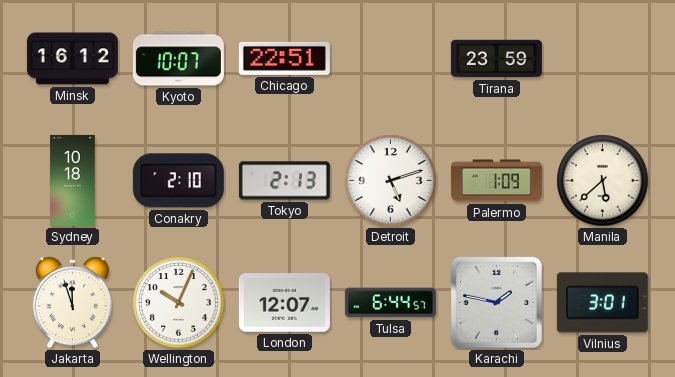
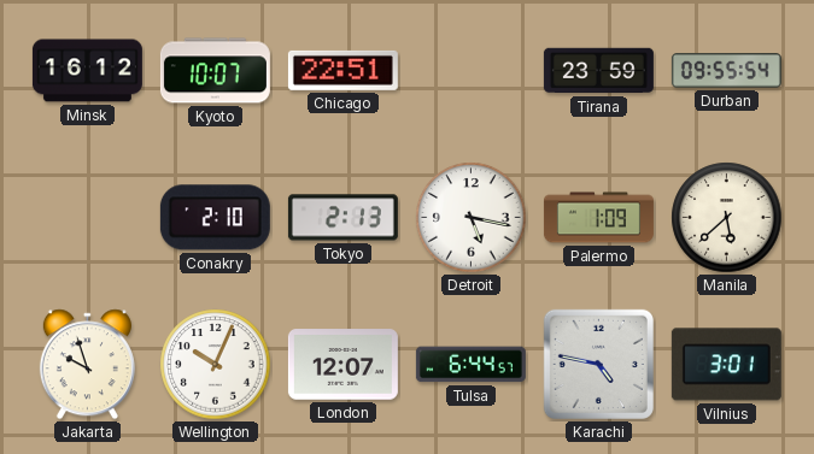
Durban: none -> 09:55
Sydney: 10:18 -> none
Detroit: 5:12 -> 5:17
Jakarta: 11:57 -> 9:57
Karachi: 1:47 -> 4:47
